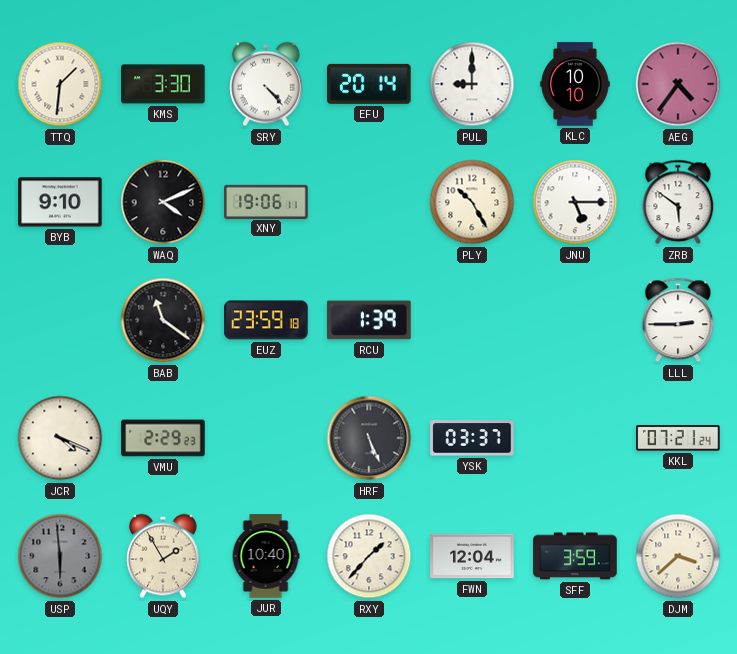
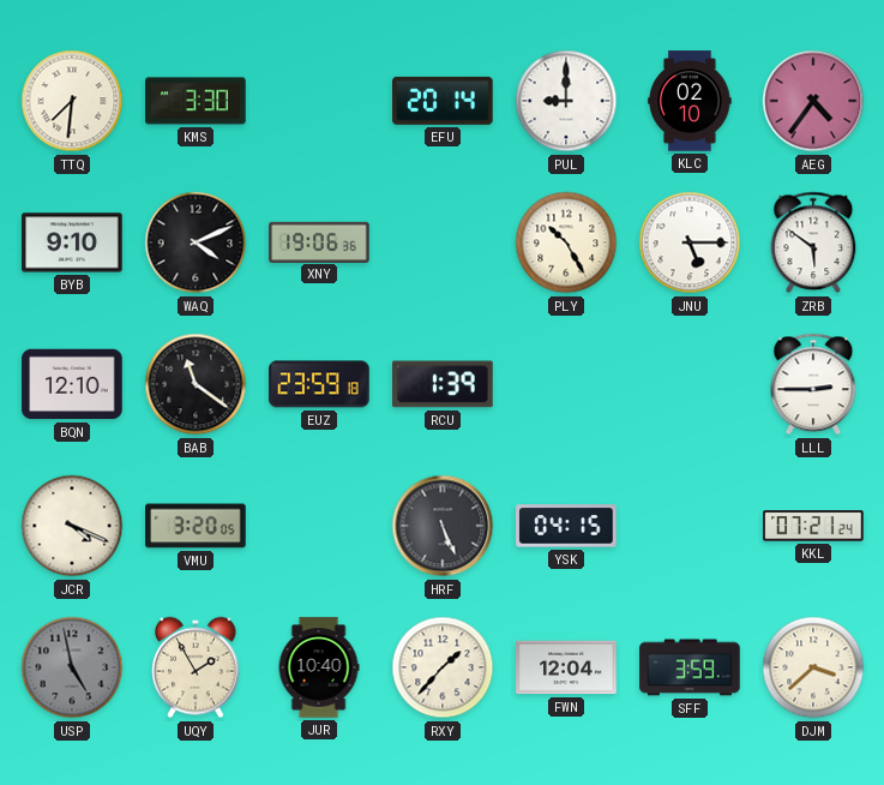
TTQ: 1:31 -> 7:31
SRY: 4:23 -> none
KLC: 10:10 -> 02:10
XNY: 19:06:11 -> 19:06:36
BQN: none -> 12:10
VMU: 2:29 -> 3:20
YSK: 03:37 -> 04:15
USP: 5:59 -> 4:58
